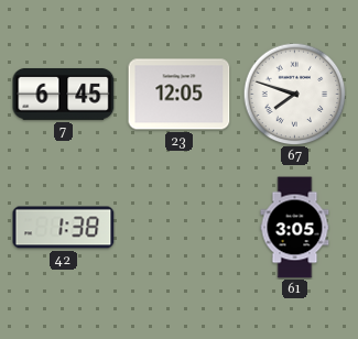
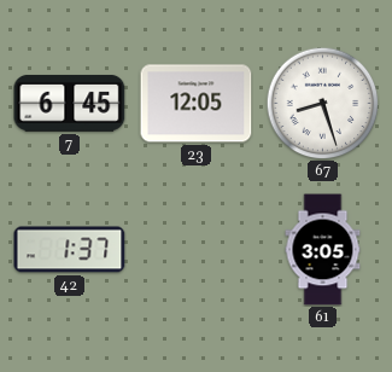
67: 7:48 -> 8:27
42: 1:38 -> 1:37
